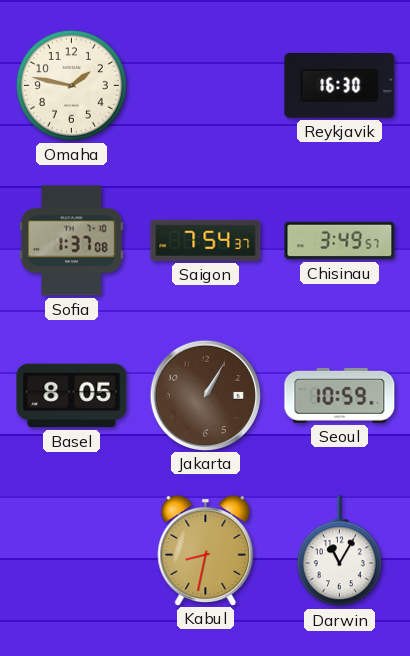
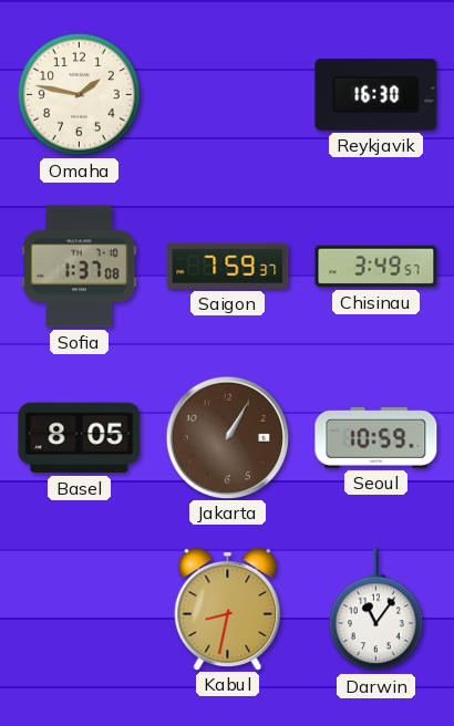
Saigon: 7:54 -> 7:59
Darwin: 11:05 -> 11:06
